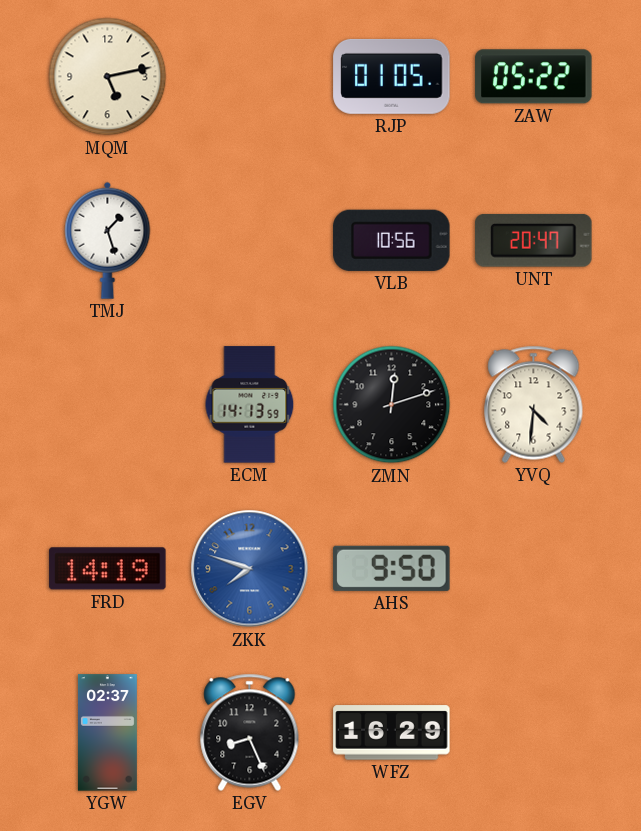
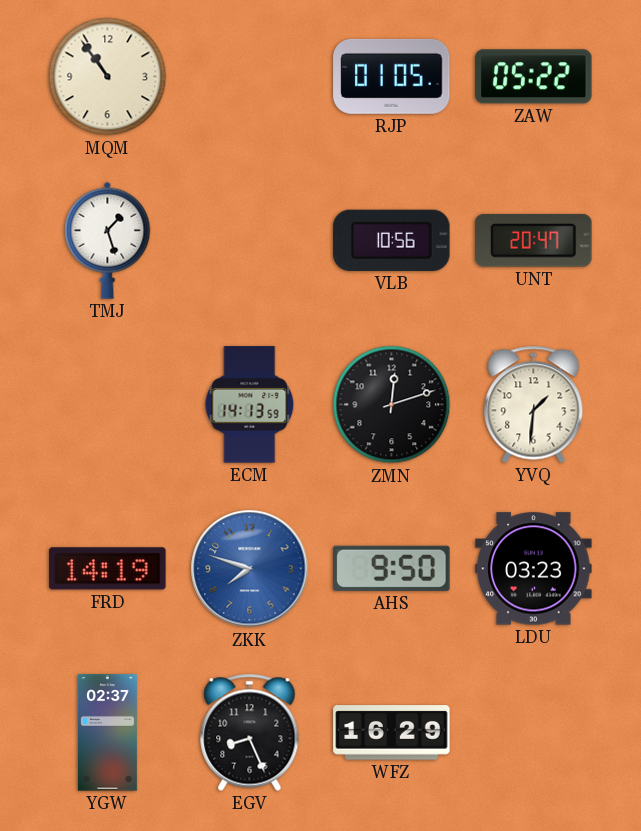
MQM: 5:13 -> 10:54
YVQ: 4:31 -> 1:31
LDU: none -> 03:23
